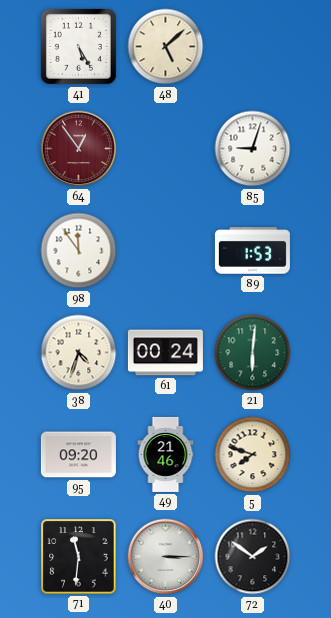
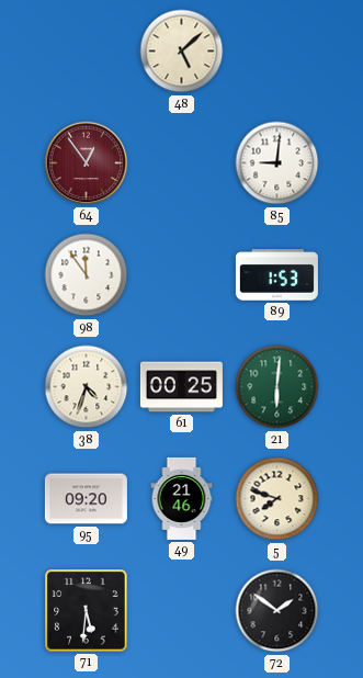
41: 5:25 -> none
85: 9:03 -> 9:01
61: 00:24 -> 00:25
71: 11:31 -> 5:31
40: 3:15 -> none
